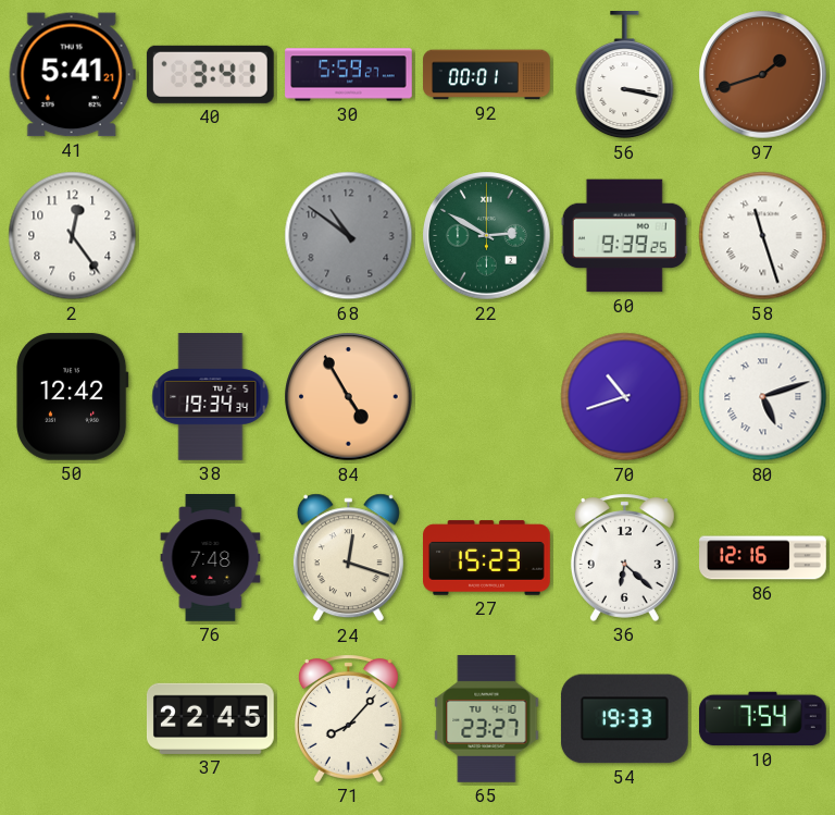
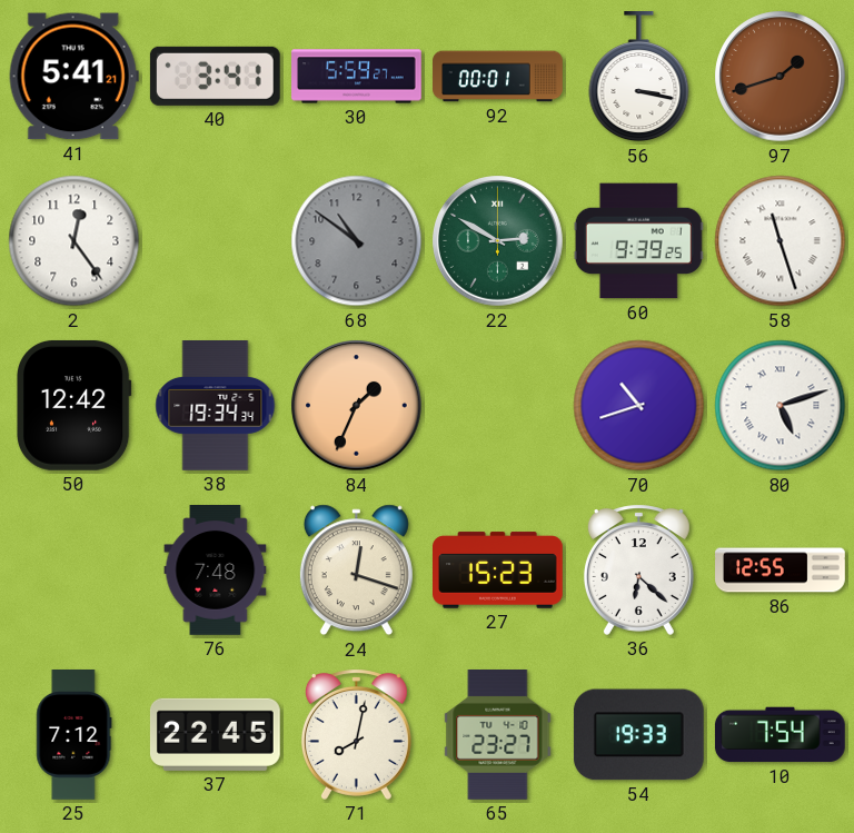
84: 4:55 -> 1:34
86: 12:16 -> 12:55
25: none -> 7:12
71: 8:07 -> 8:02
